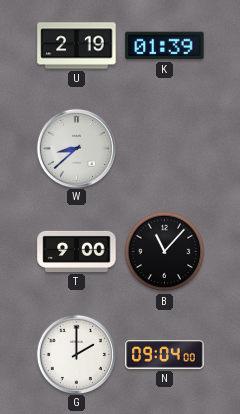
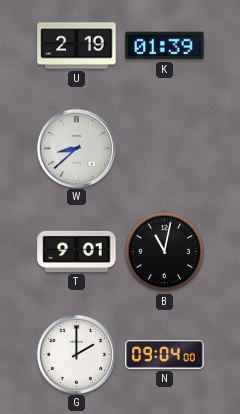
T: 9:00 -> 9:01
B: 11:07 -> 11:02
